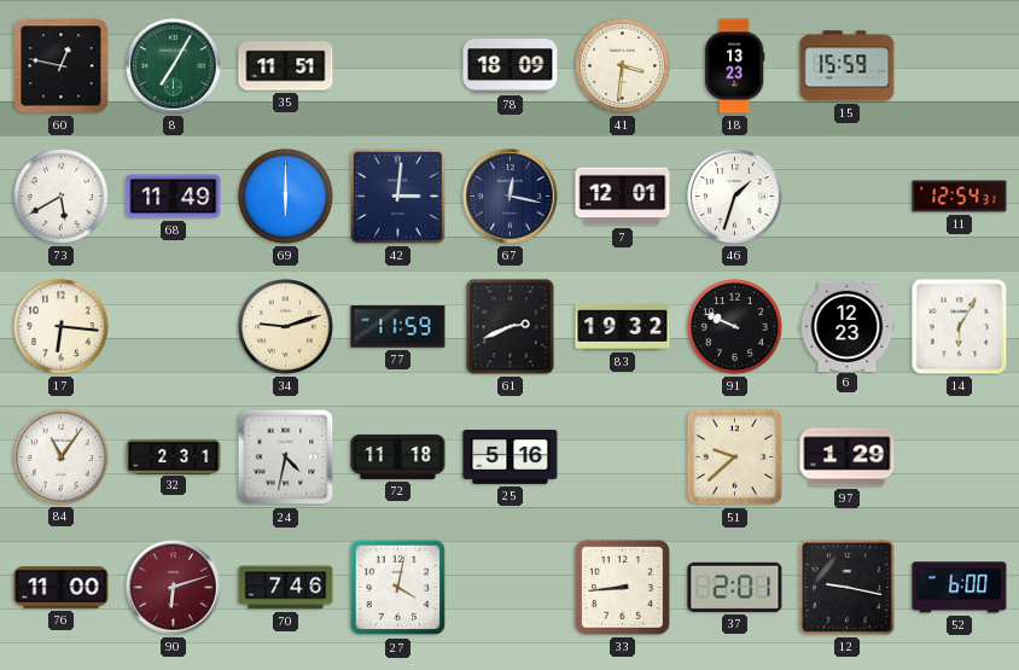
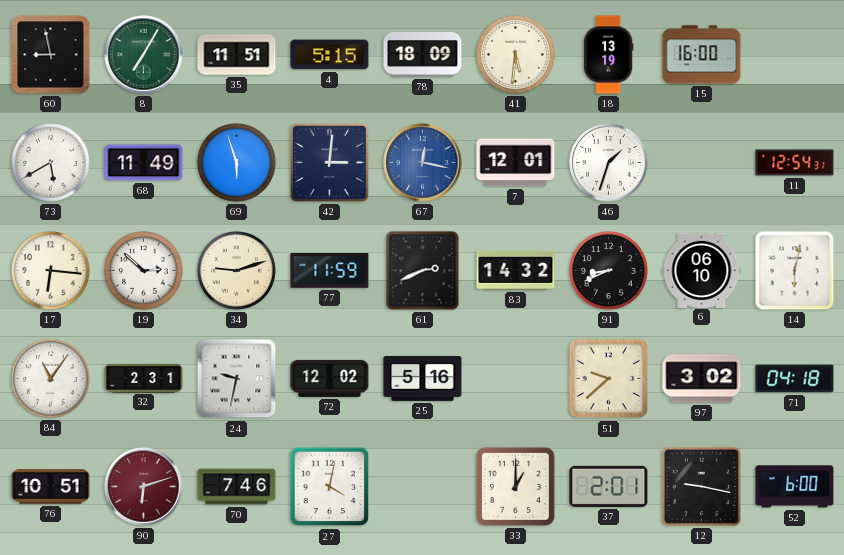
60: 12:47 -> 8:58
4: none -> 5:15
41: 3:31 -> 5:31
18: 13:23 -> 13:19
15: 15:59 -> 16:00
69: 6:00 -> 5:57
67 dial: navy -> blue
19: none -> 2:52
83: 19:32 -> 14:32
91: 9:49 -> 8:41
6: 12:23 -> 06:10
14: 6:05 -> 6:02
24: 4:32 -> 9:32
72: 11:18 -> 12:02
97: 1:29 -> 3:02
71: none -> 04:18
76: 11:00 -> 10:51
33: 8:44 -> 1:00
